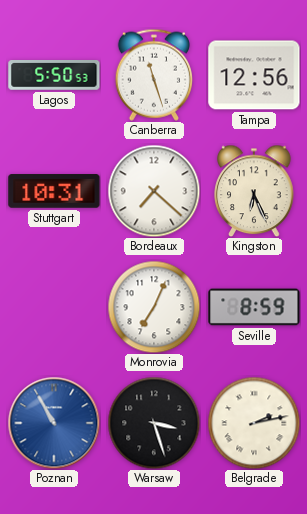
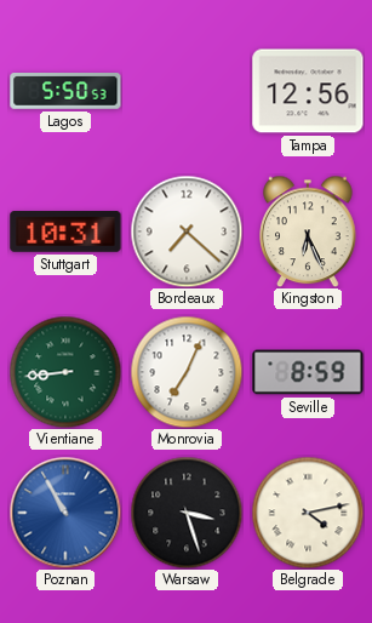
Canberra: 11:27 -> none
Vientiane: none -> 8:44
Belgrade: 2:13 -> 4:13
